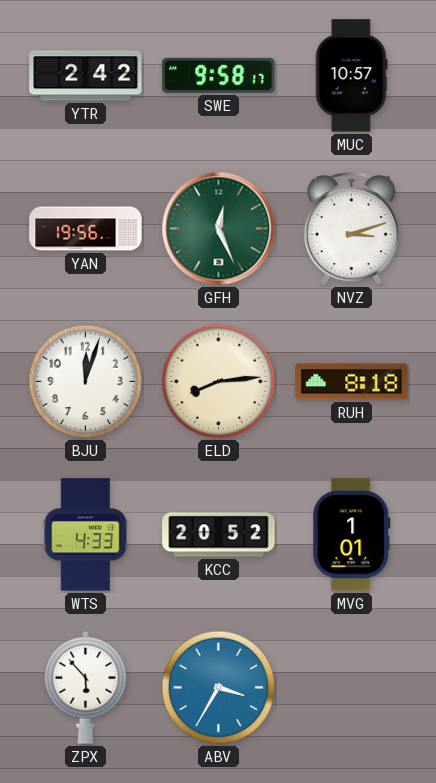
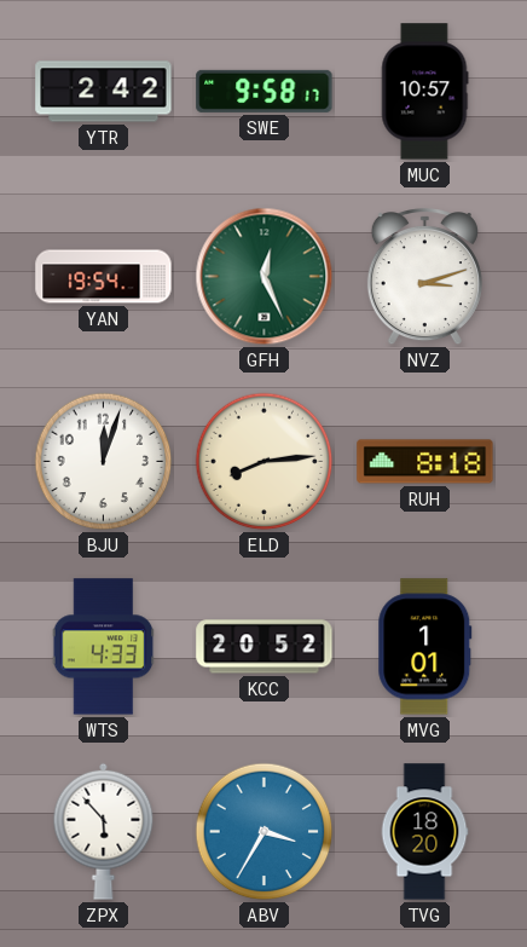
YAN: 19:56 -> 19:54
TVG: none -> 18:20
